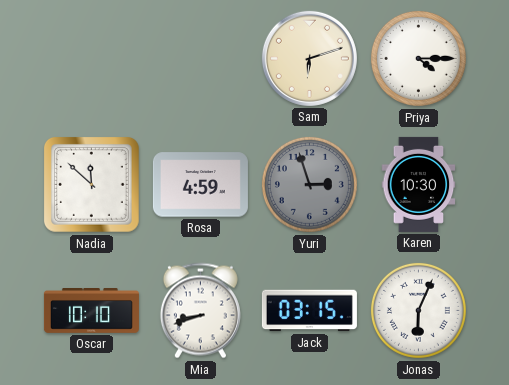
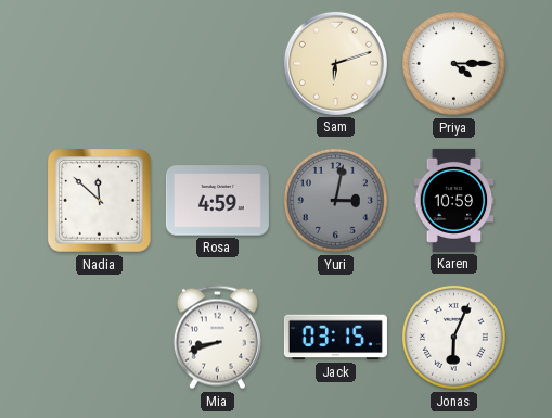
Yuri: 2:57 -> 3:02
Karen: 10:30 -> 10:59
Oscar: 10:10 -> none
